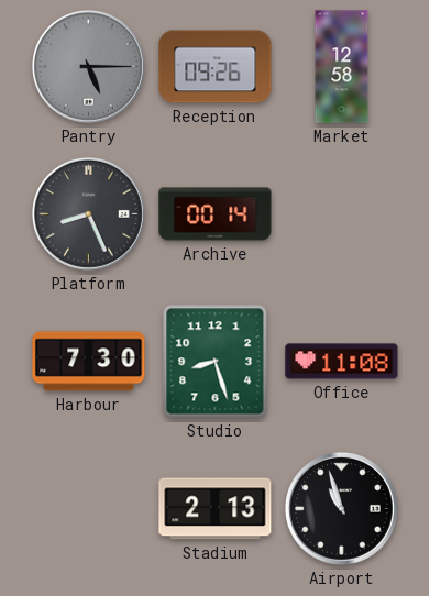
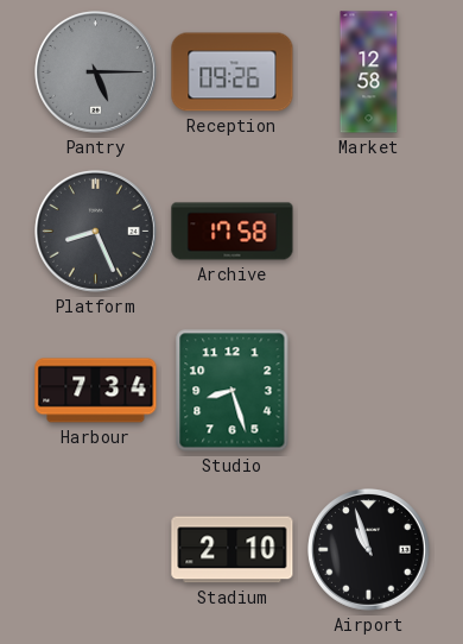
Archive: 00:14 -> 17:58
Harbour: 7:30 -> 7:34
Office: 11:08 -> none
Stadium: 2:13 -> 2:10
